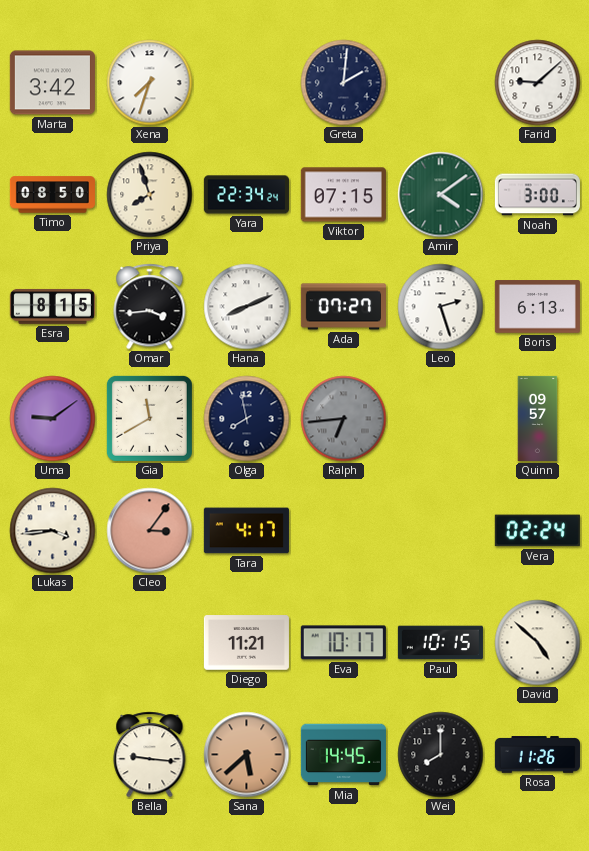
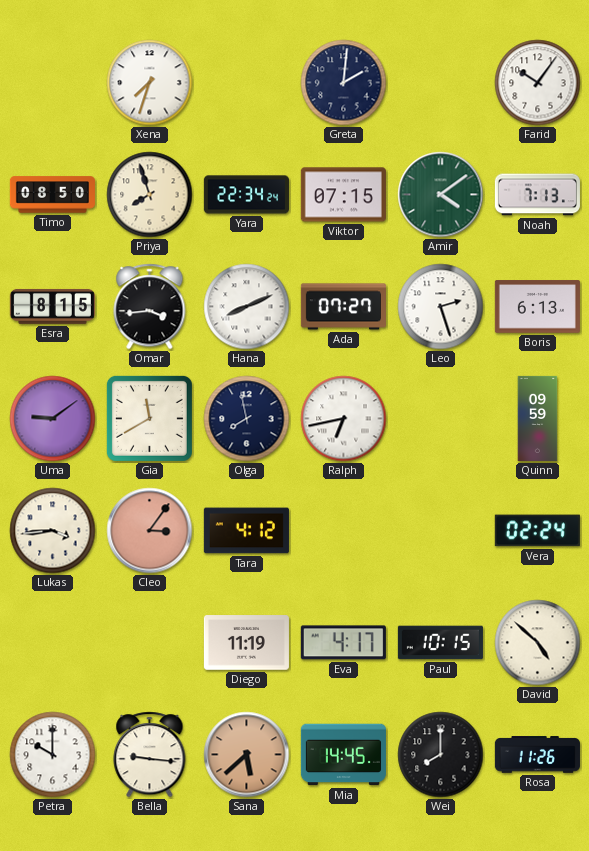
Marta: 3:42 -> none
Farid: 9:08 -> 10:06
Noah: 3:00 -> 7:13
Ralph: 6:44 -> 6:43
Ralph dial: grey -> white
Quinn: 09:57 -> 09:59
Tara: 4:17 -> 4:12
Diego: 11:21 -> 11:19
Eva: 10:17 -> 4:17
Petra: none -> 10:00
